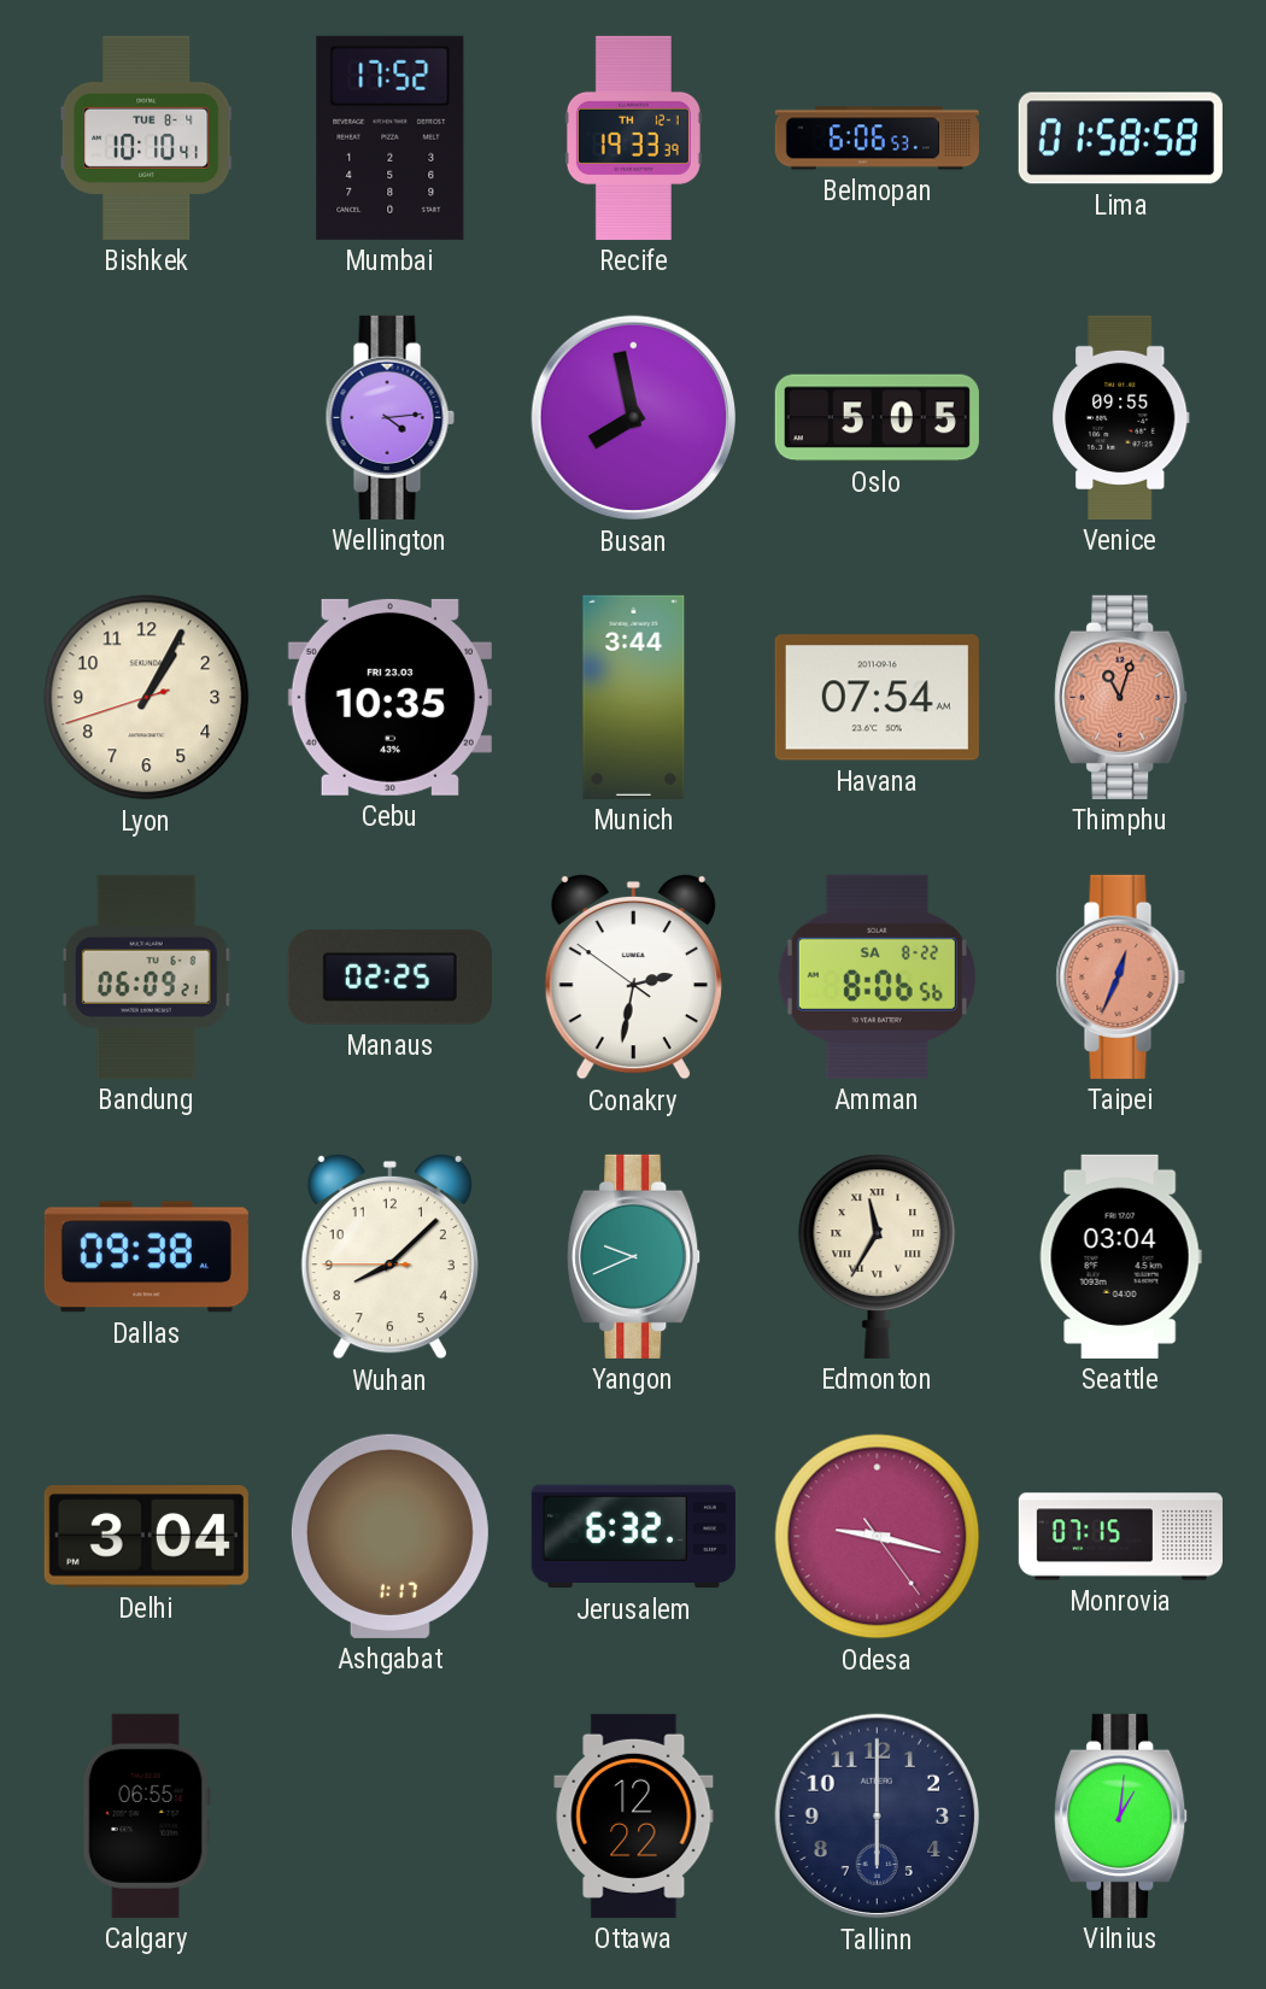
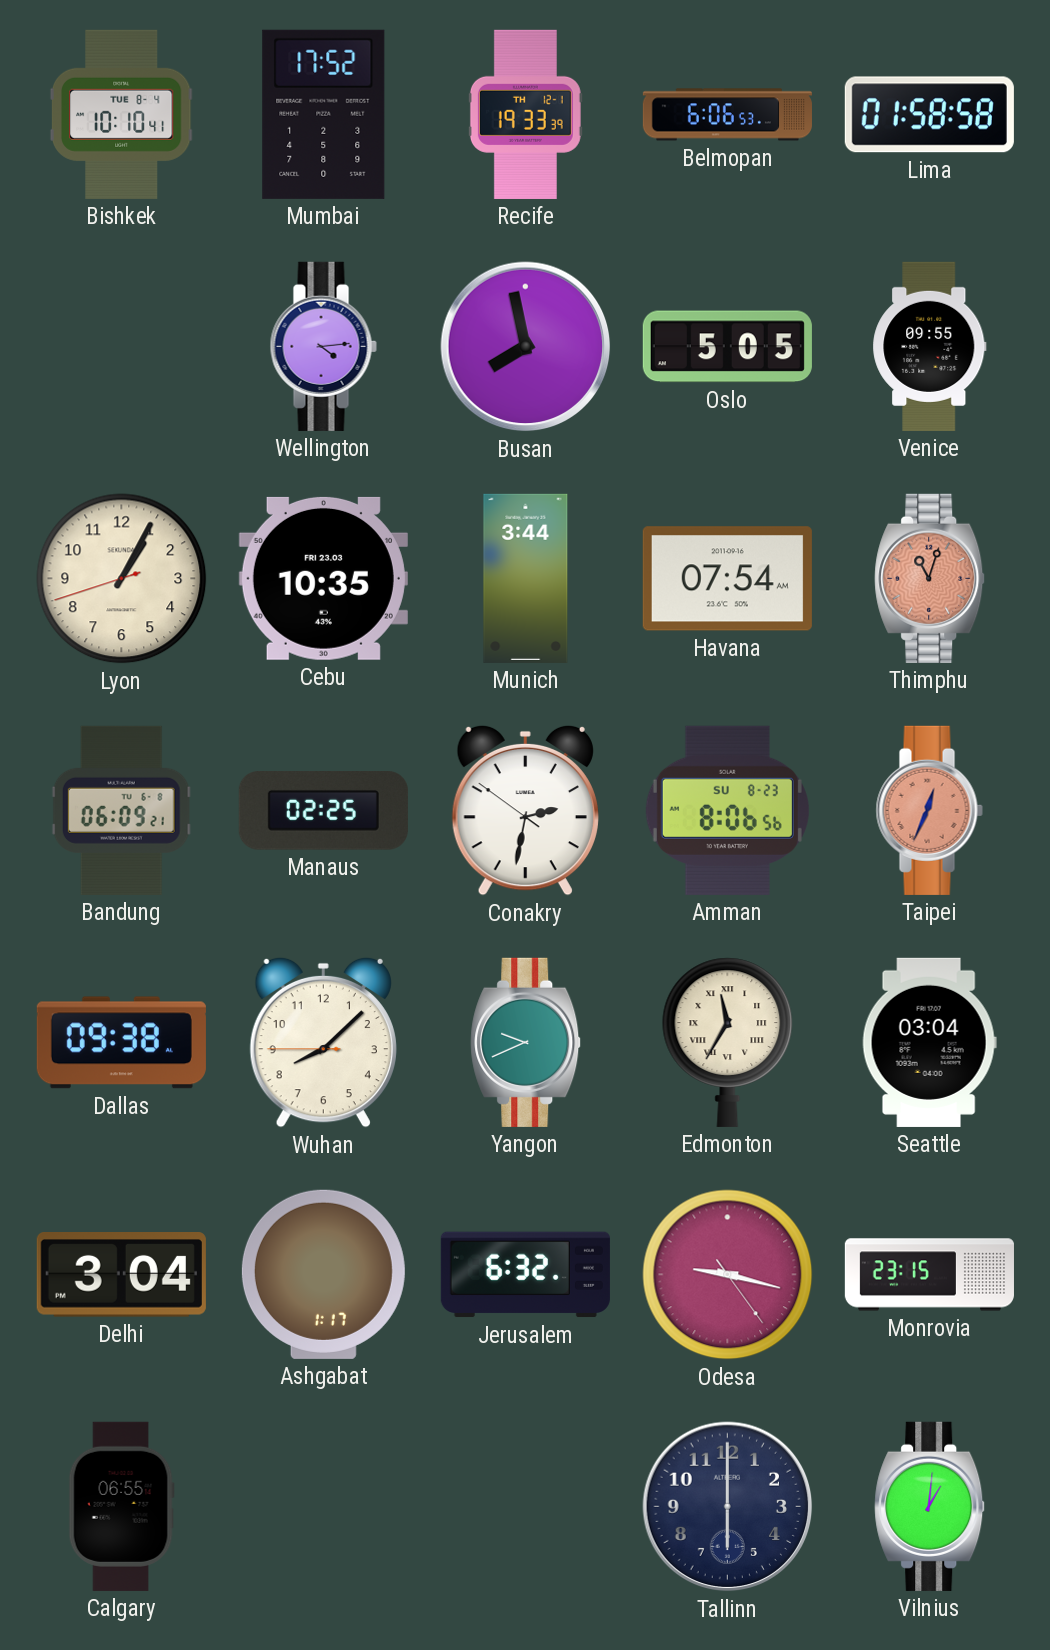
Amman date: SA 8-22 -> SU 8-23
Monrovia: 07:15 -> 23:15
Ottawa: 12:22 -> none
